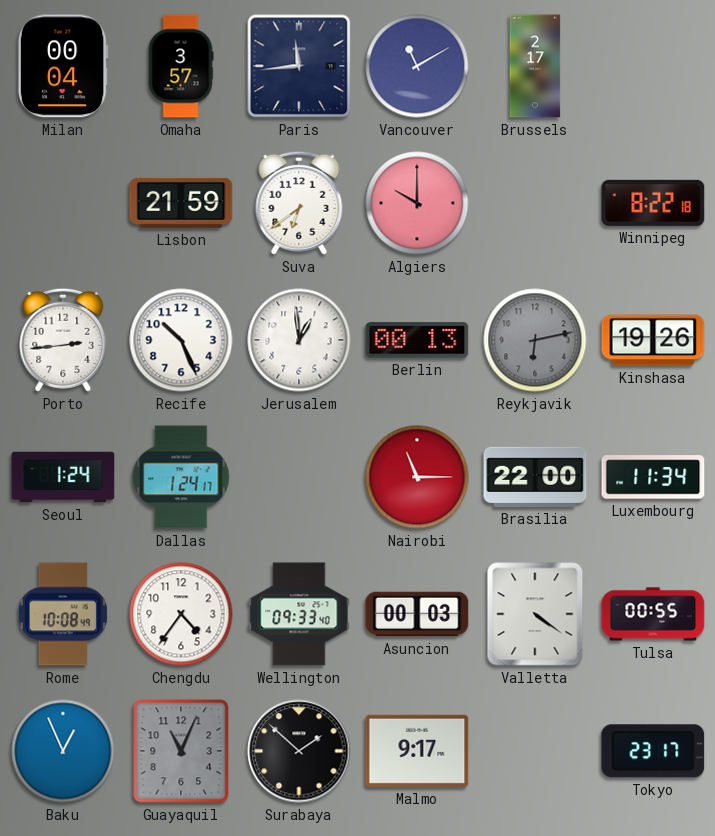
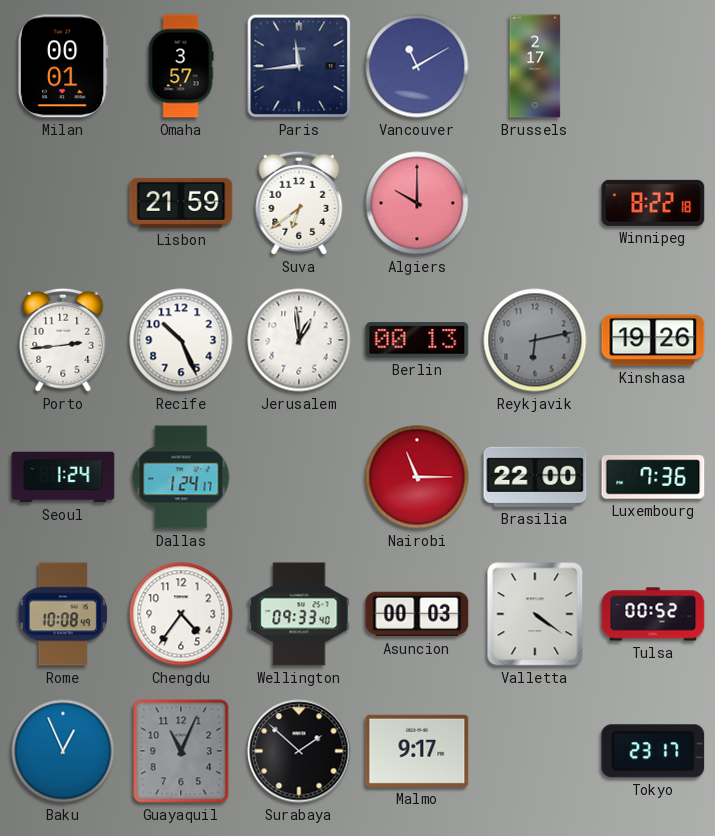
Milan: 00:04 -> 00:01
Luxembourg: 11:34 -> 7:36
Tulsa: 00:55 -> 00:52
